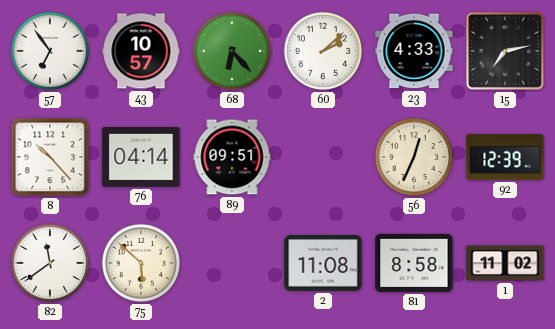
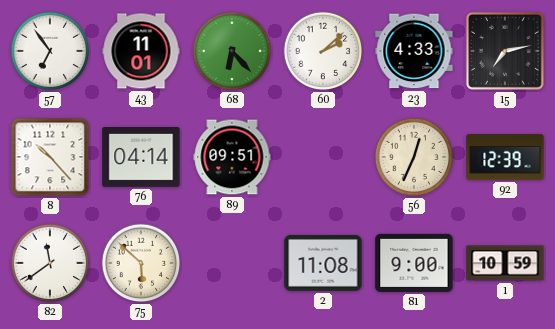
43: 10:57 -> 11:01
81: 8:58 -> 9:00
1: 11:02 -> 10:59
